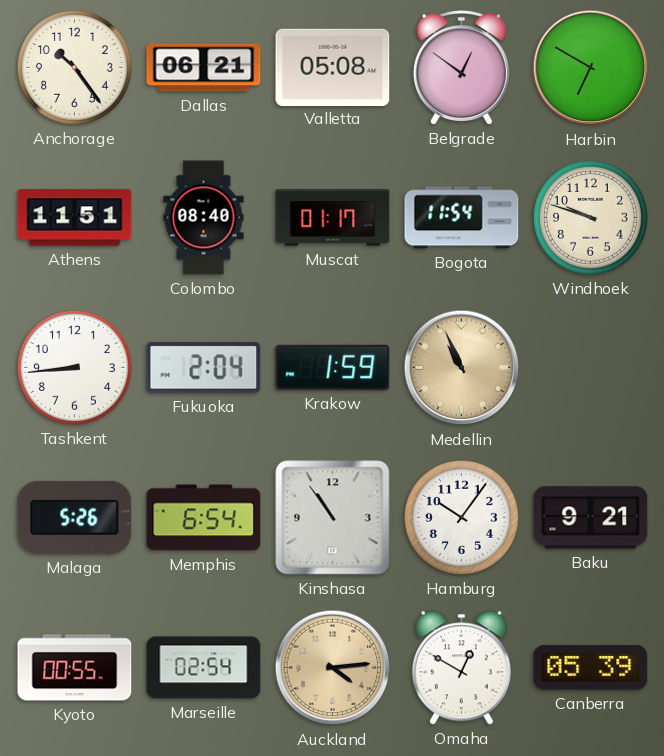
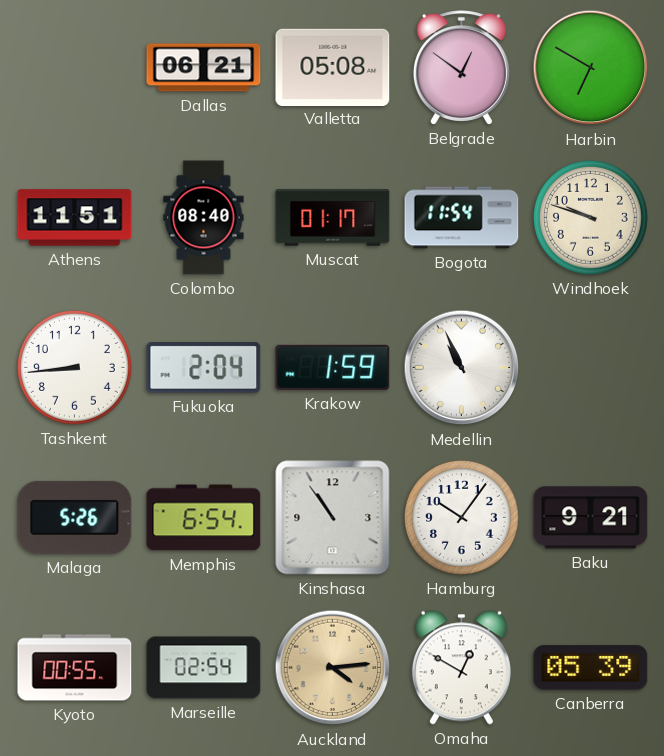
Anchorage: 10:24 -> none
Medellin dial: champagne -> white
